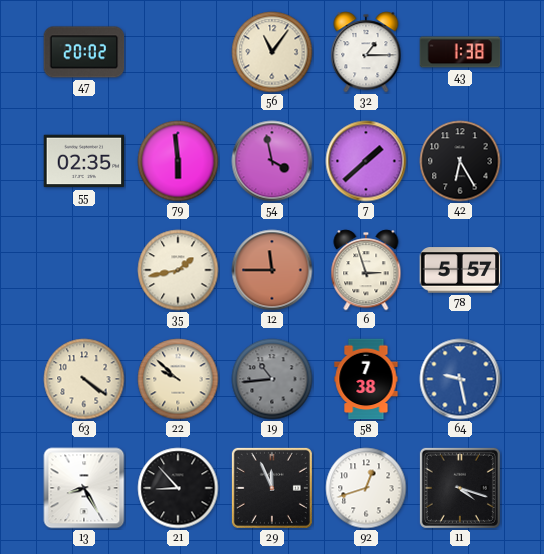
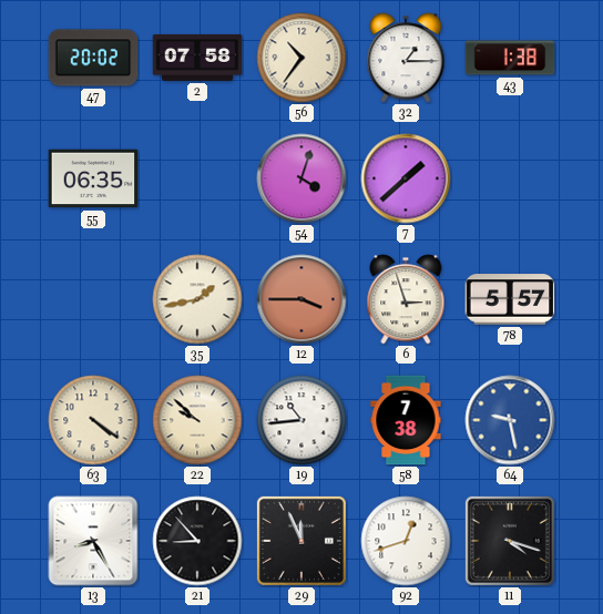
2: none -> 07:58
56: 11:06 -> 10:36
55: 02:35 -> 06:35
79: 5:59 -> none
54: 3:58 -> 4:03
42: 6:25 -> none
12: 11:45 -> 3:45
19 dial: grey -> white
